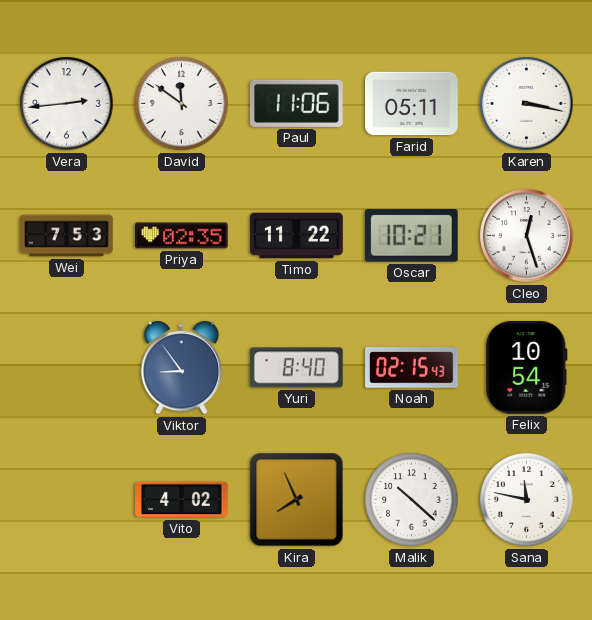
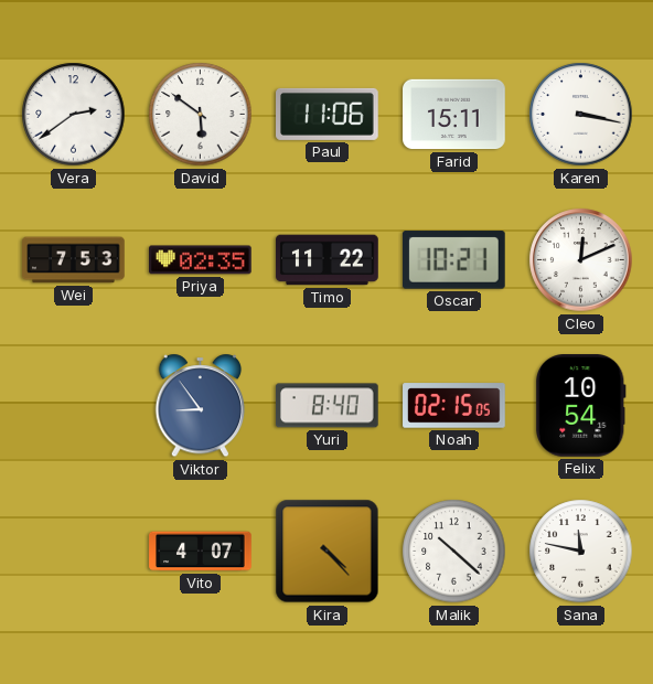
Vera: 2:44 -> 2:39
David: 11:51 -> 5:51
Farid: 05:11 -> 15:11
Cleo: 12:27 -> 12:11
Noah: 02:15:43 -> 02:15:05
Vito: 4:02 -> 4:07
Kira: 7:56 -> 4:23
